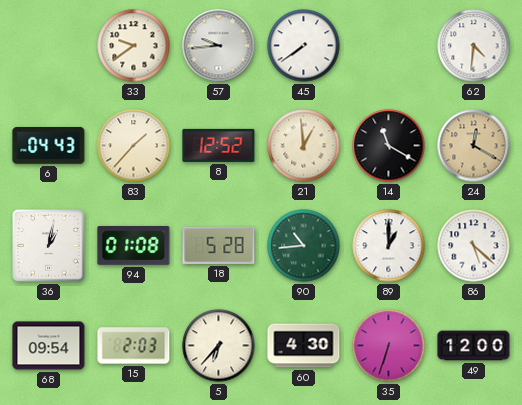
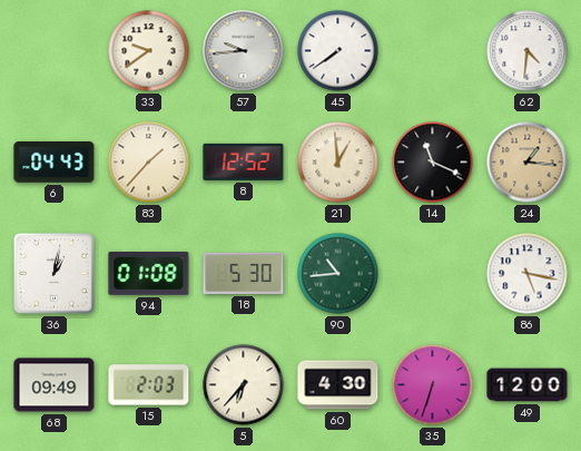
14: 11:20 -> 11:19
24: 12:20 -> 1:16
18: 5:28 -> 5:30
89: 1:00 -> none
86: 5:22 -> 5:17
68: 09:54 -> 09:49
